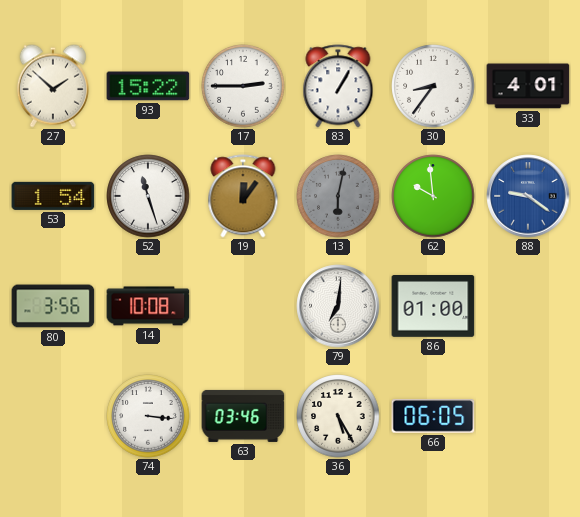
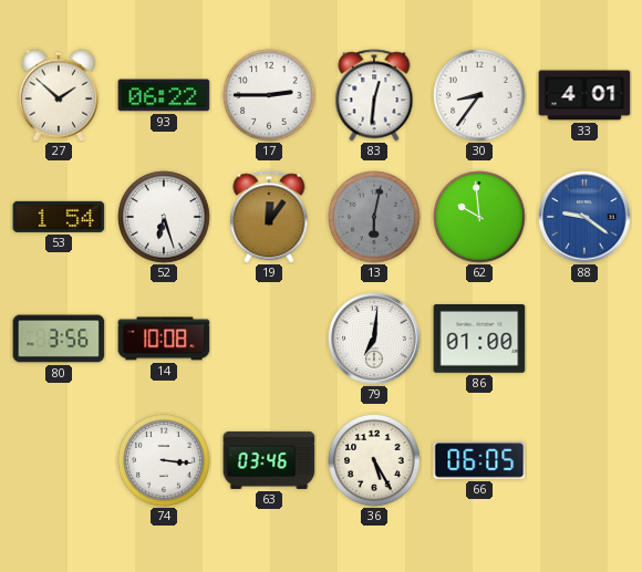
93: 15:22 -> 06:22
83: 1:05 -> 12:31
52: 11:27 -> 6:27
